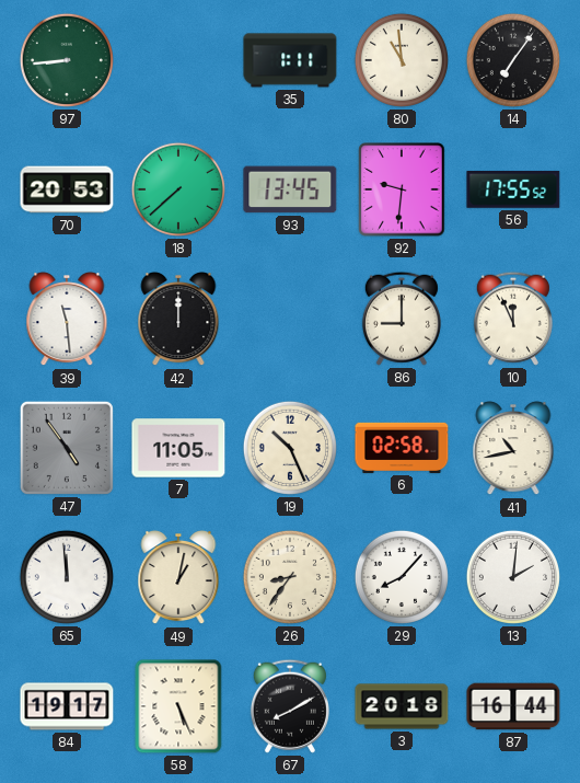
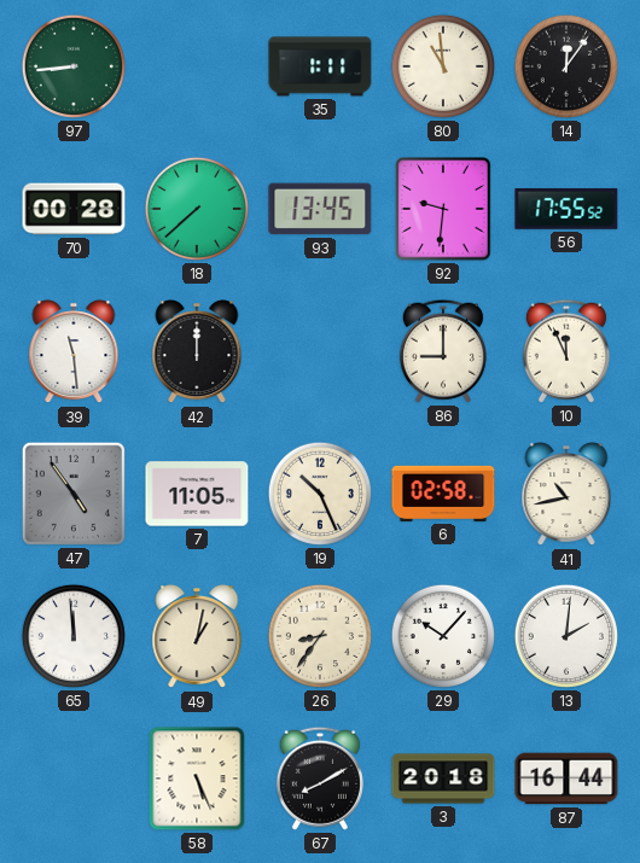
14: 7:06 -> 12:06
70: 20:53 -> 00:28
29: 8:07 -> 10:07
84: 19:17 -> none
